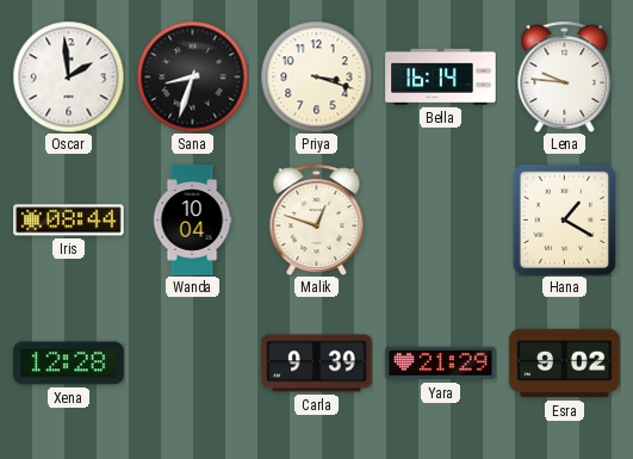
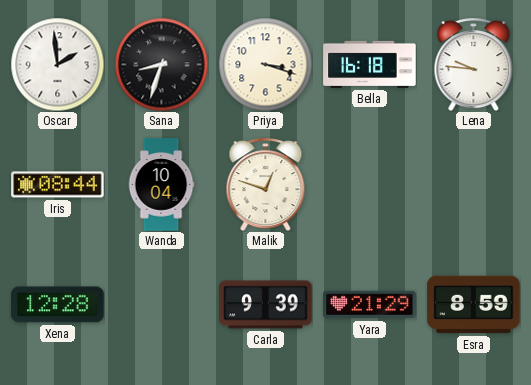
Bella: 16:14 -> 16:18
Hana: 1:20 -> none
Esra: 9:02 -> 8:59
